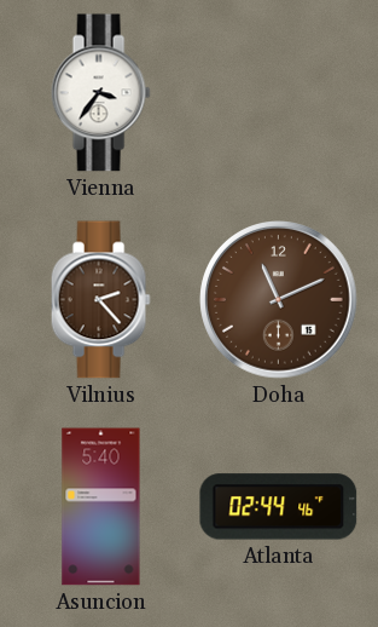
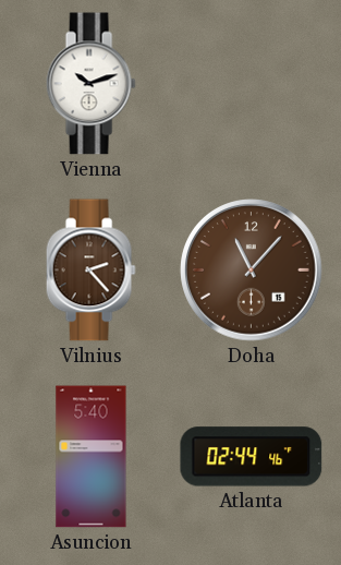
Vienna: 3:36 -> 10:12
Doha: 11:11 -> 11:07
